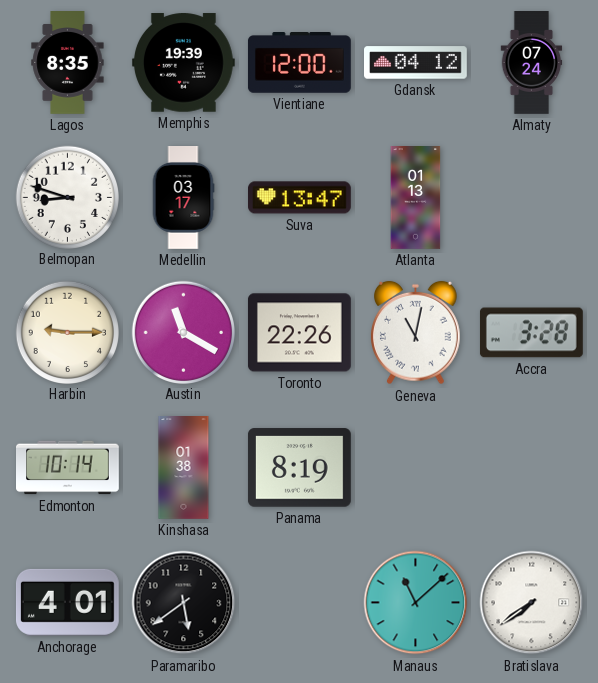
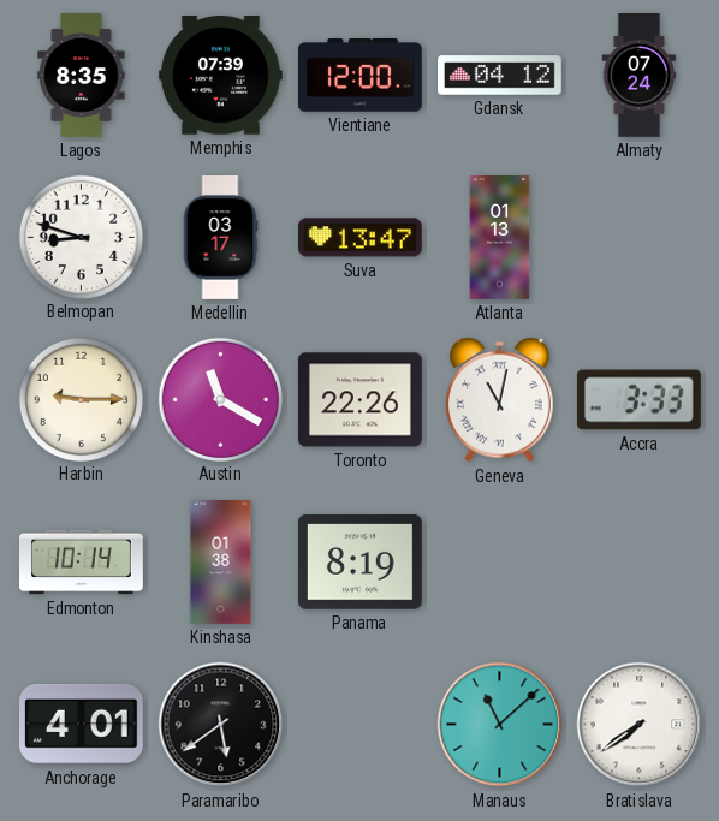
Memphis: 19:39 -> 07:39
Accra: 3:28 -> 3:33
